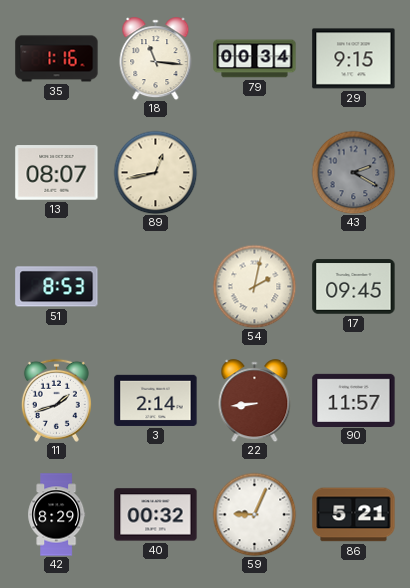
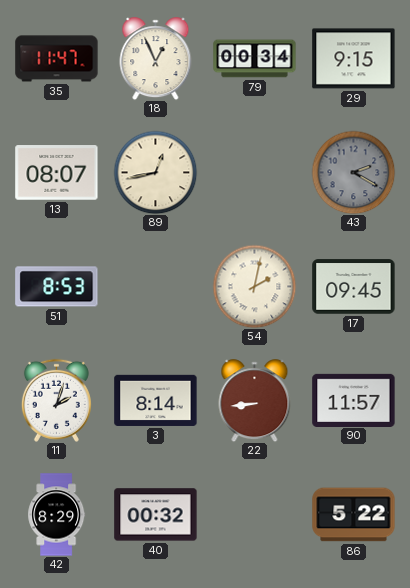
35: 1:16 -> 11:47
18: 11:16 -> 12:56
11: 1:42 -> 2:03
3: 2:14 -> 8:14
59: 9:04 -> none
86: 5:21 -> 5:22
